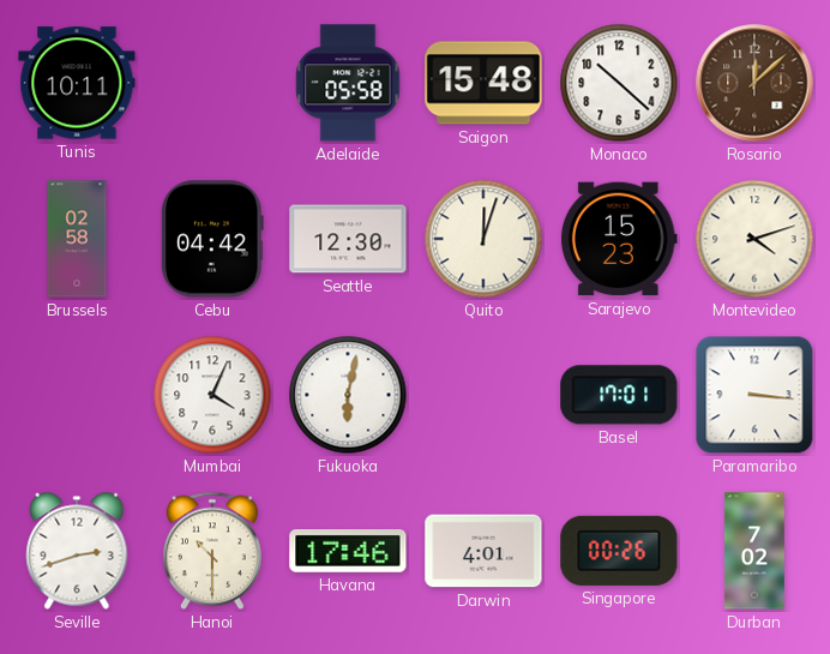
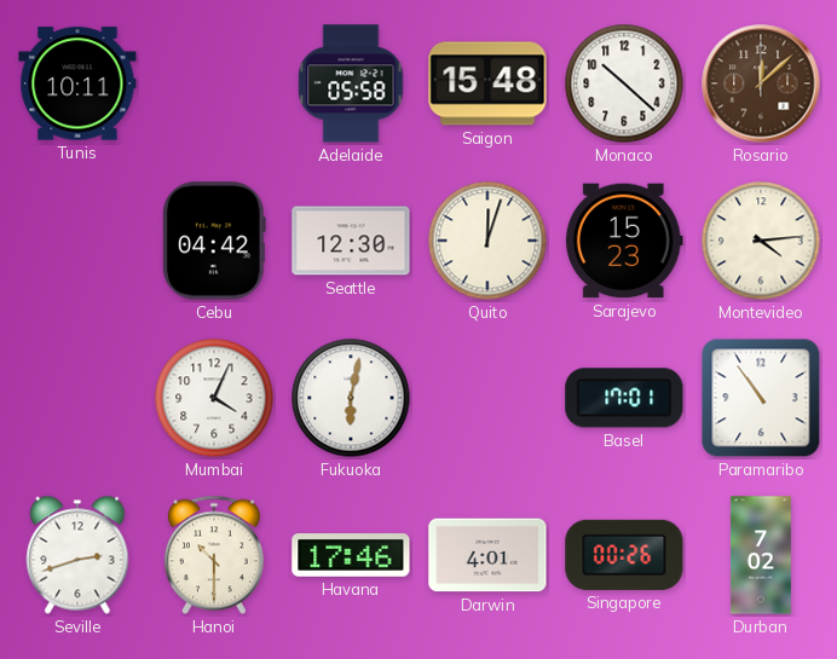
Brussels: 02:58 -> none
Montevideo: 4:12 -> 4:14
Paramaribo: 3:16 -> 10:54
